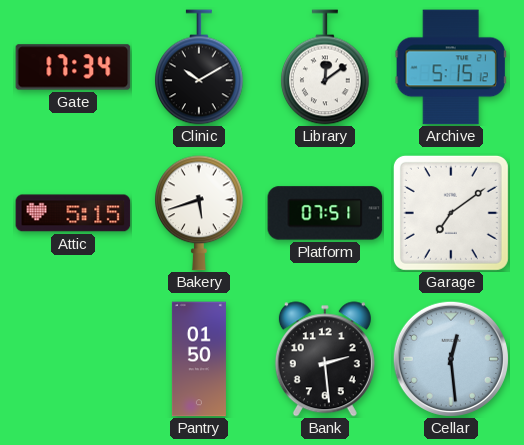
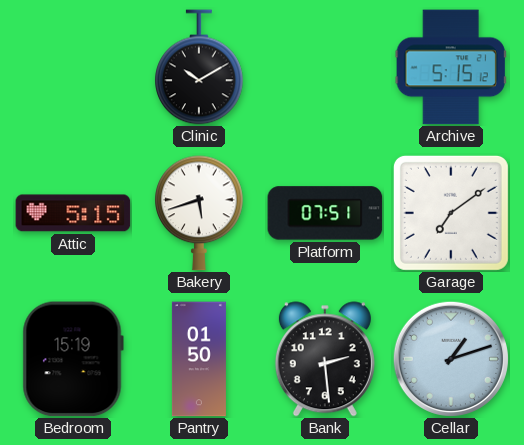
Gate: 17:34 -> none
Library: 12:09 -> none
Bedroom: none -> 15:19
Cellar: 12:29 -> 1:12
